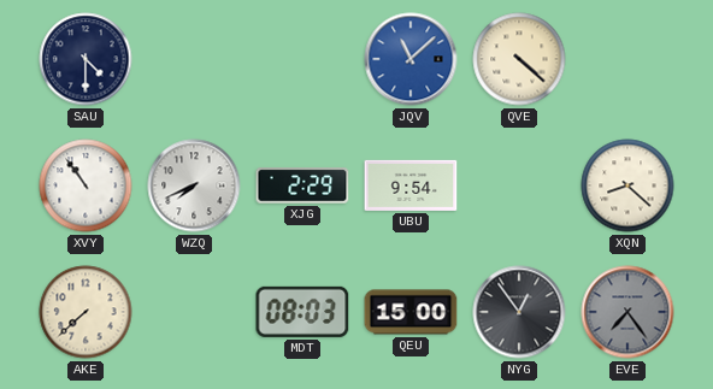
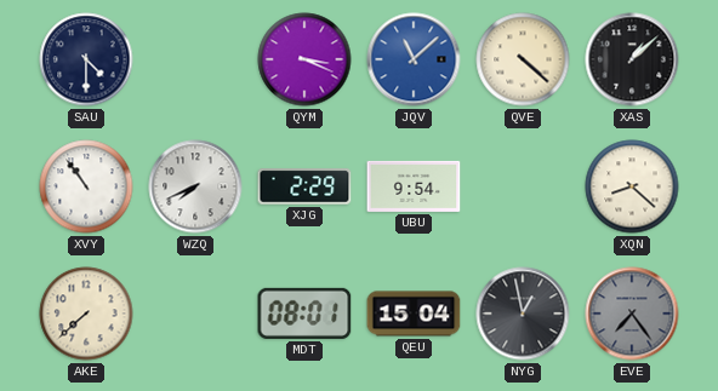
QYM: none -> 3:19
XAS: none -> 1:08
MDT: 08:03 -> 08:01
QEU: 15:00 -> 15:04
NYG: 12:54 -> 12:58
